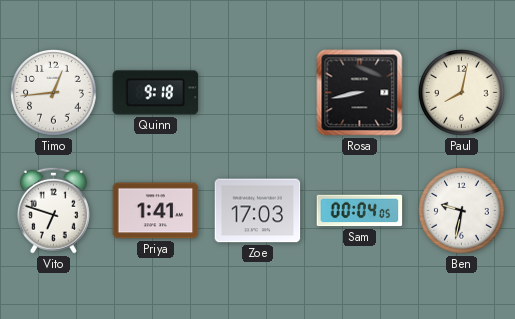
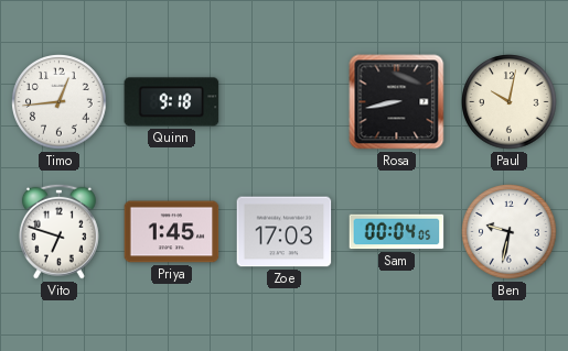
Paul: 8:02 -> 10:02
Priya: 1:41 -> 1:45
